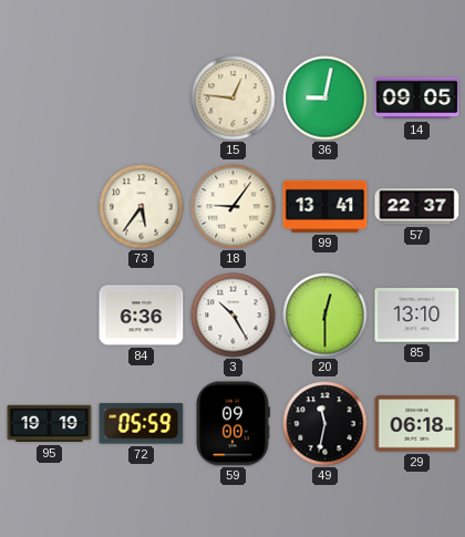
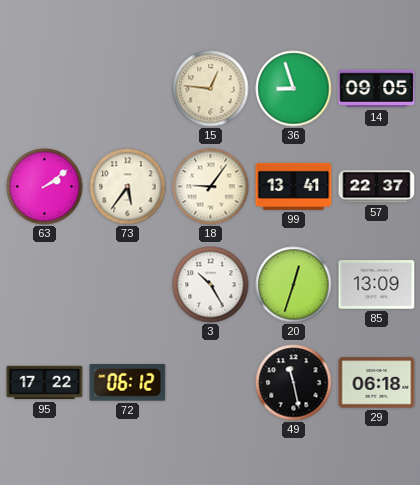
36: 9:02 -> 8:57
63: none -> 2:09
84: 6:36 -> none
20: 12:30 -> 12:33
85: 13:10 -> 13:09
95: 19:19 -> 17:22
72: 05:59 -> 06:12
59: 09:00 -> none
49: 11:32 -> 11:28
